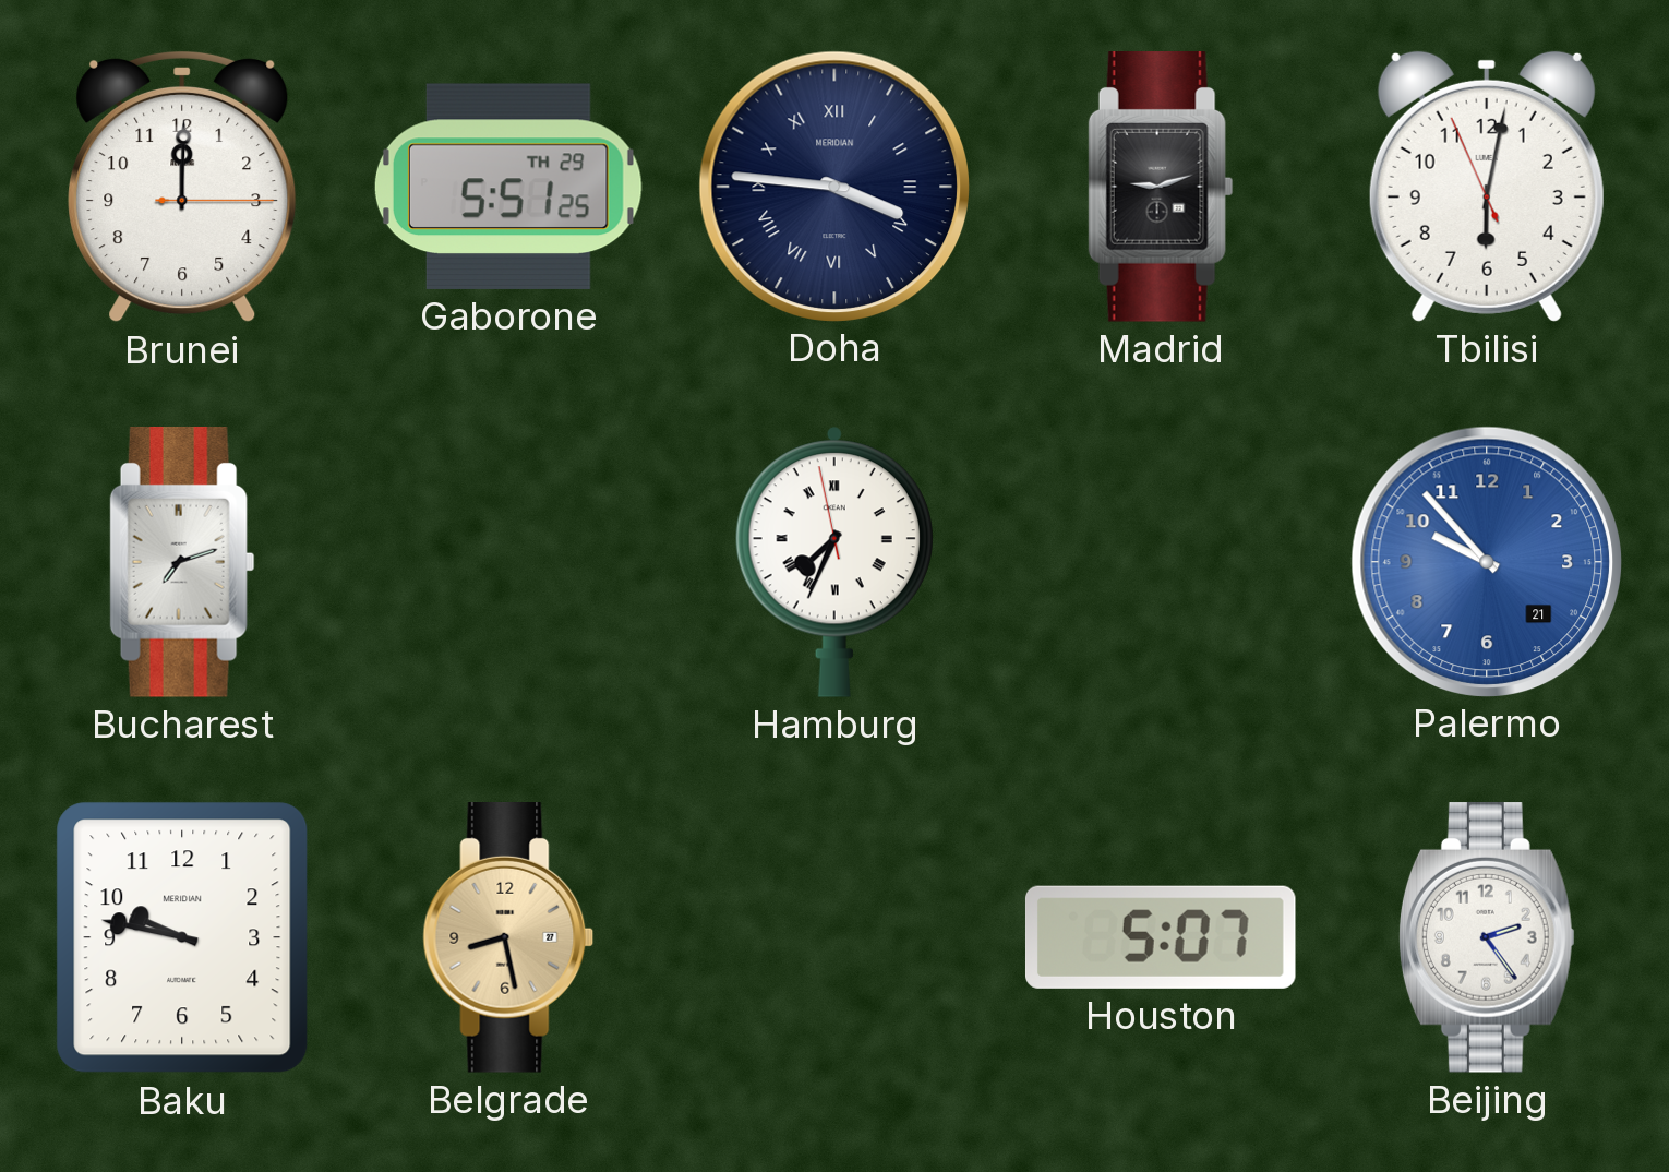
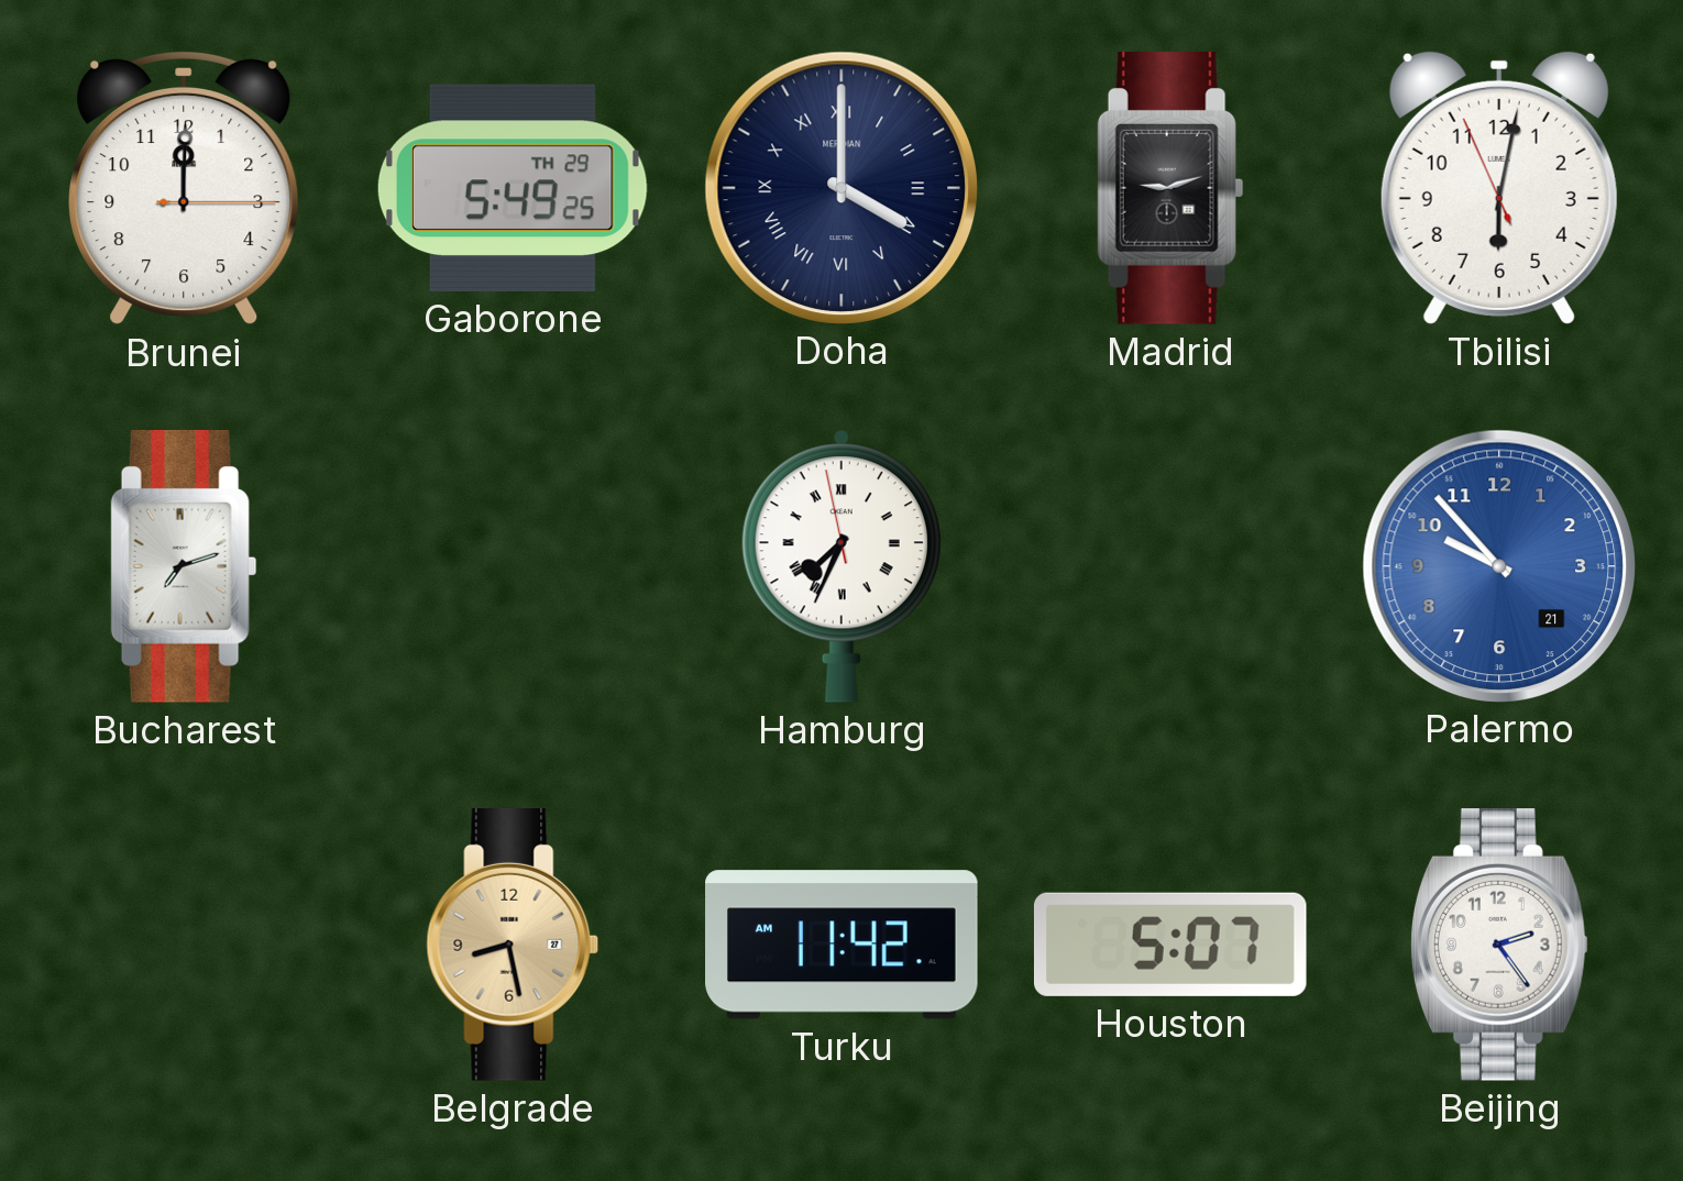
Gaborone: 5:51 -> 5:49
Doha: 3:46 -> 4:00
Baku: 9:47 -> none
Turku: none -> 11:42
